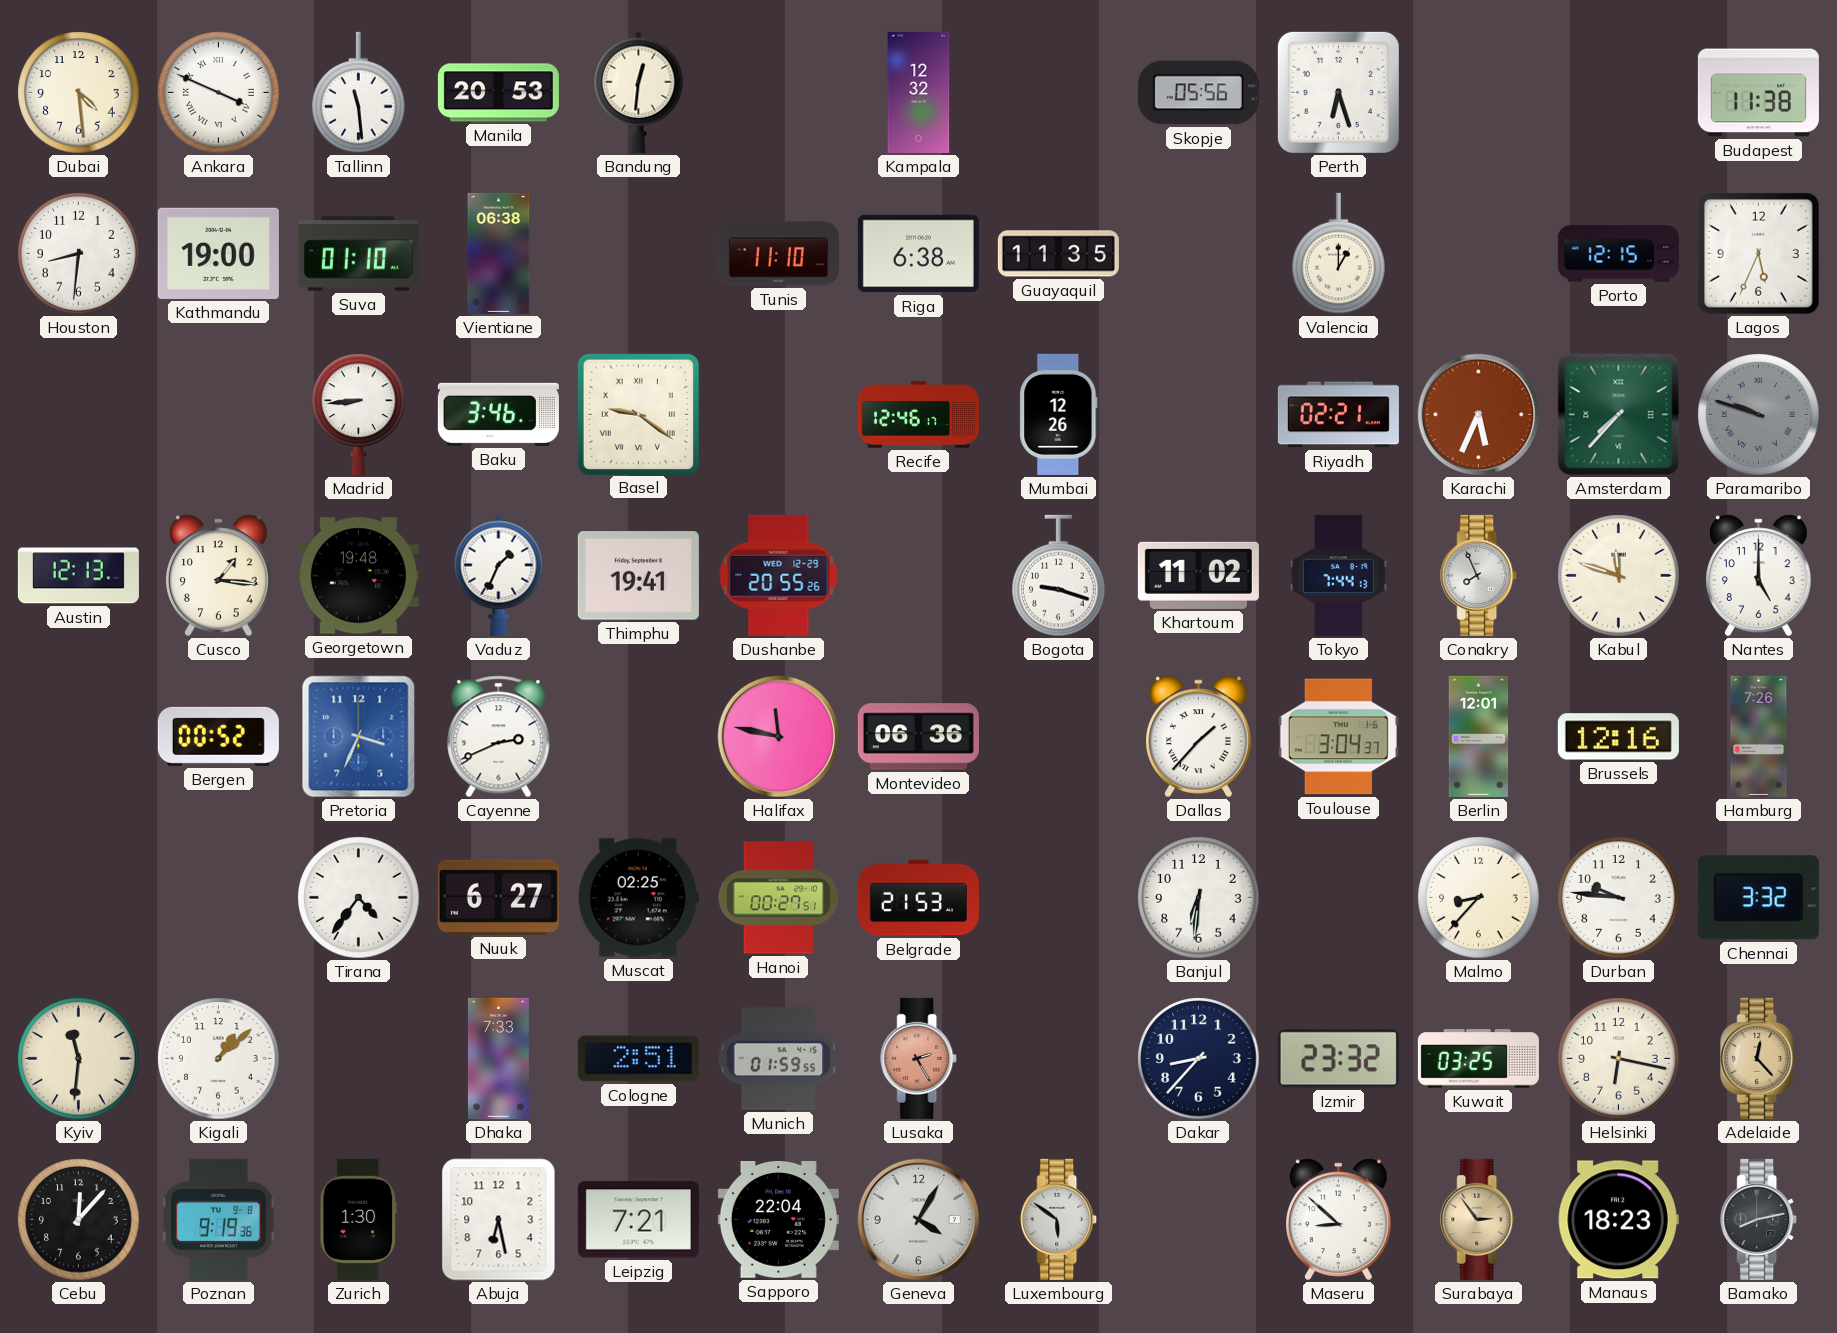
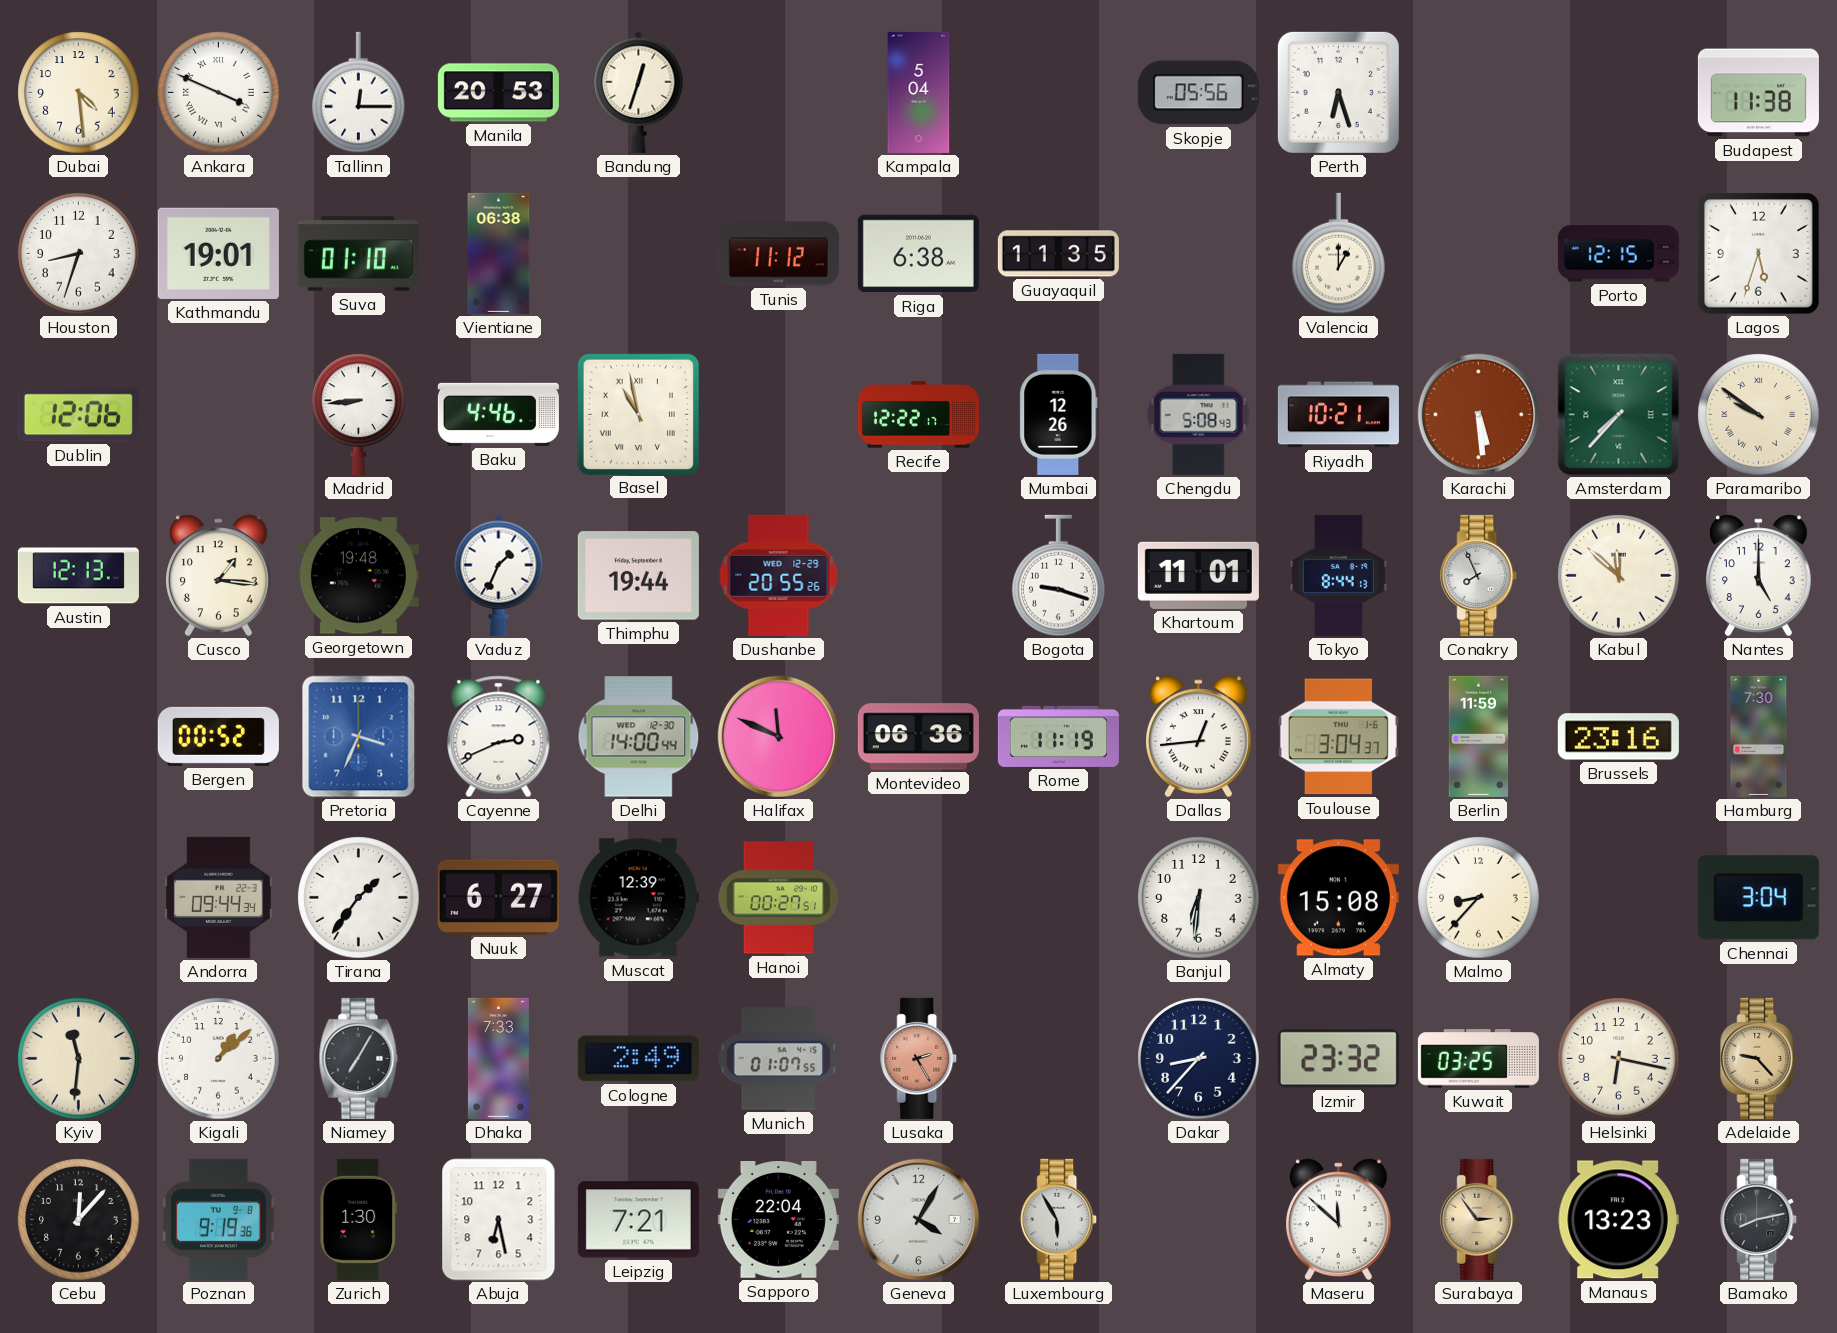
Tallinn: 11:29 -> 12:15
Bandung: 12:31 -> 12:33
Kampala: 12:32 -> 5:04
Houston: 8:31 -> 8:33
Kathmandu: 19:00 -> 19:01
Tunis: 11:10 -> 11:12
Lagos: 5:34 -> 5:33
Dublin: none -> 12:06
Baku: 3:46 -> 4:46
Basel: 9:21 -> 10:58
Recife: 12:46 -> 12:22
Chengdu: none -> 5:08
Riyadh: 02:21 -> 10:21
Karachi: 5:34 -> 5:29
Paramaribo: 9:48 -> 9:51
Paramaribo dial: grey -> cream
Thimphu: 19:41 -> 19:44
Khartoum: 11:02 -> 11:01
Tokyo: 7:44 -> 8:44
Kabul: 11:48 -> 11:52
Delhi: none -> 14:00
Halifax: 11:47 -> 11:49
Rome: none -> 11:19
Dallas: 1:37 -> 12:44
Berlin: 12:01 -> 11:59
Brussels: 12:16 -> 23:16
Hamburg: 7:26 -> 7:30
Andorra: none -> 09:44
Tirana: 4:36 -> 1:36
Muscat: 02:25 -> 12:39
Belgrade: 21:53 -> none
Almaty: none -> 15:08
Durban: 9:46 -> none
Chennai: 3:32 -> 3:04
Niamey: none -> 7:05
Cologne: 2:51 -> 2:49
Munich: 01:59 -> 01:07
Adelaide: 12:23 -> 9:23
Luxembourg: 5:51 -> 5:55
Maseru: 8:52 -> 11:52
Manaus: 18:23 -> 13:23
